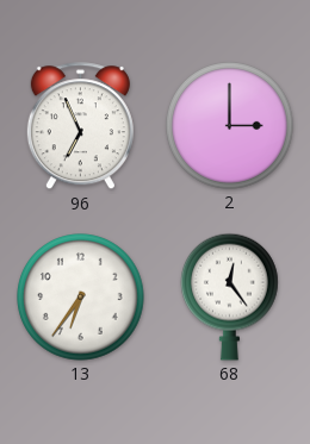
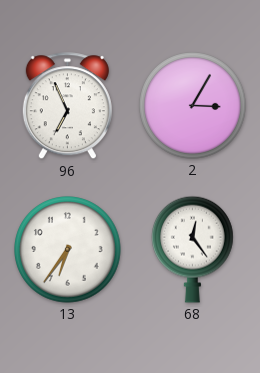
2: 3:00 -> 3:05
